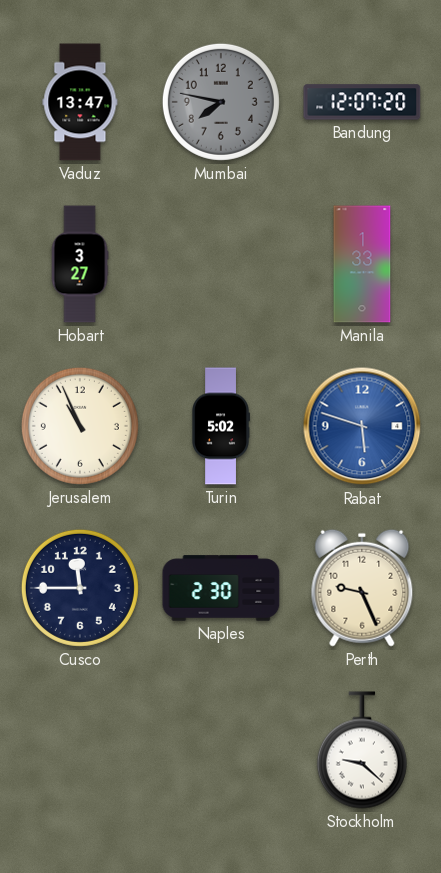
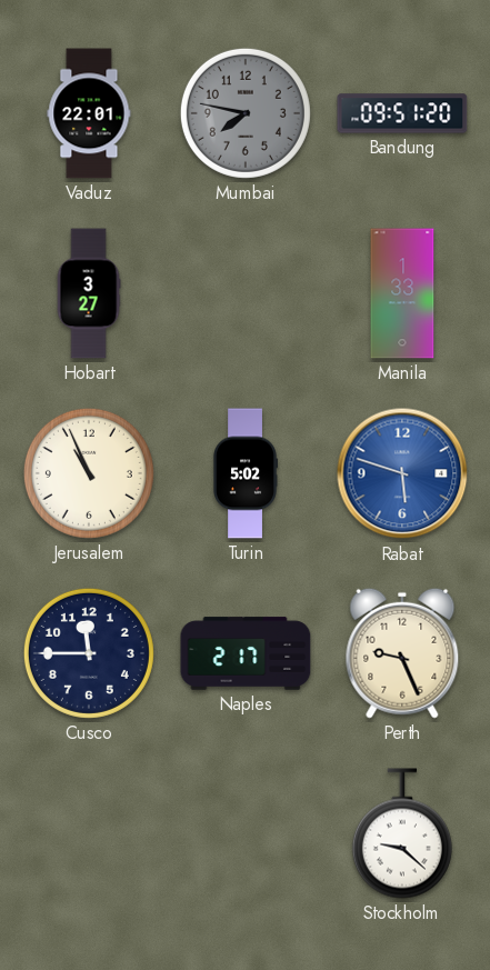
Vaduz: 13:47 -> 22:01
Bandung: 12:07 -> 09:51
Naples: 2:30 -> 2:17
